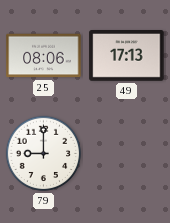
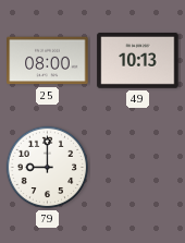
25: 08:06 -> 08:00
49: 17:13 -> 10:13
